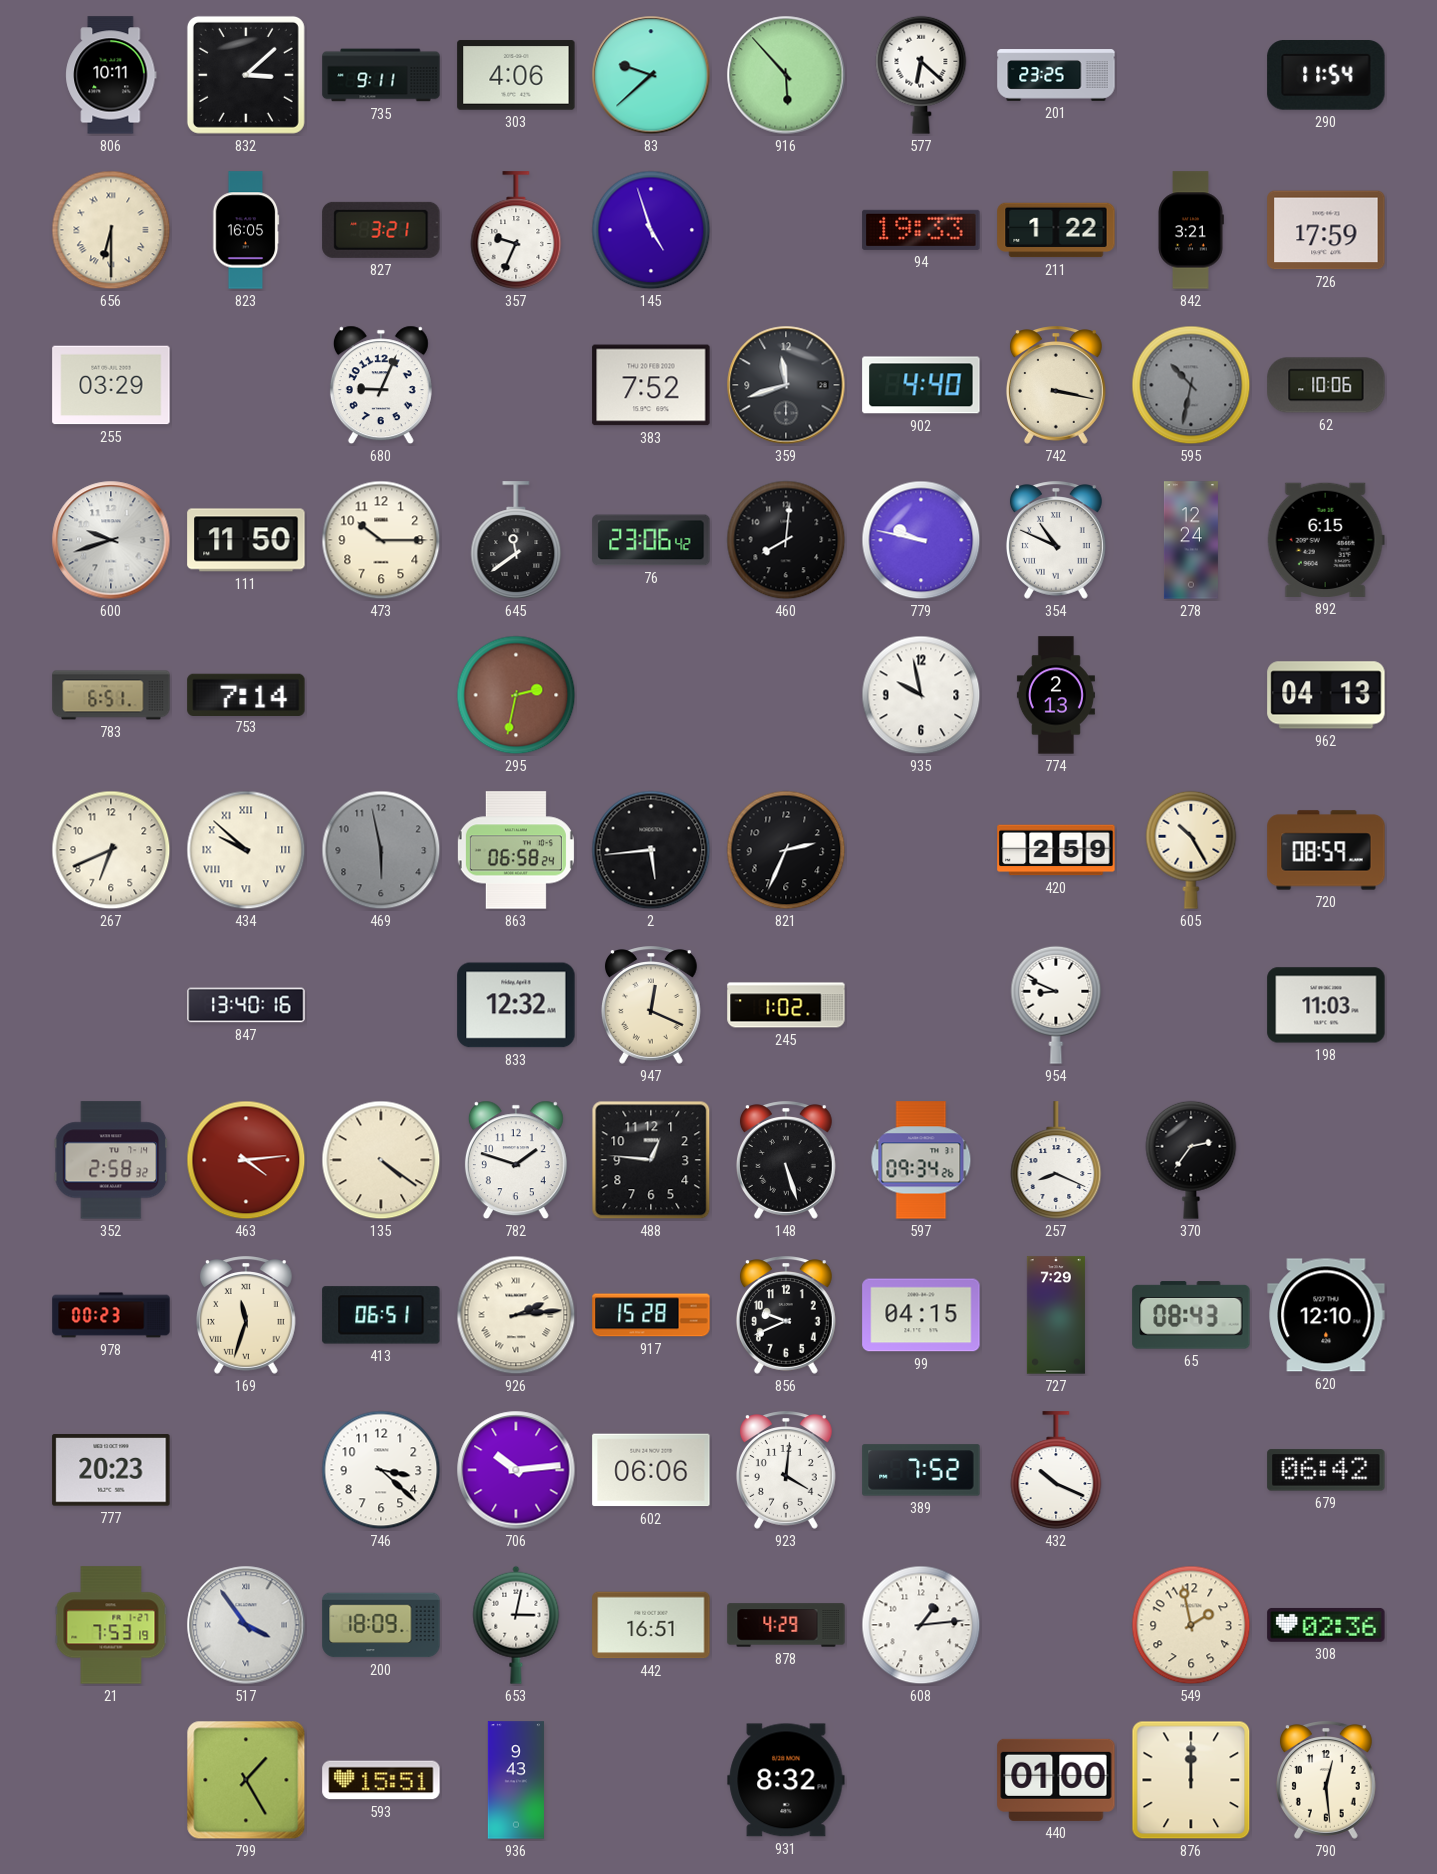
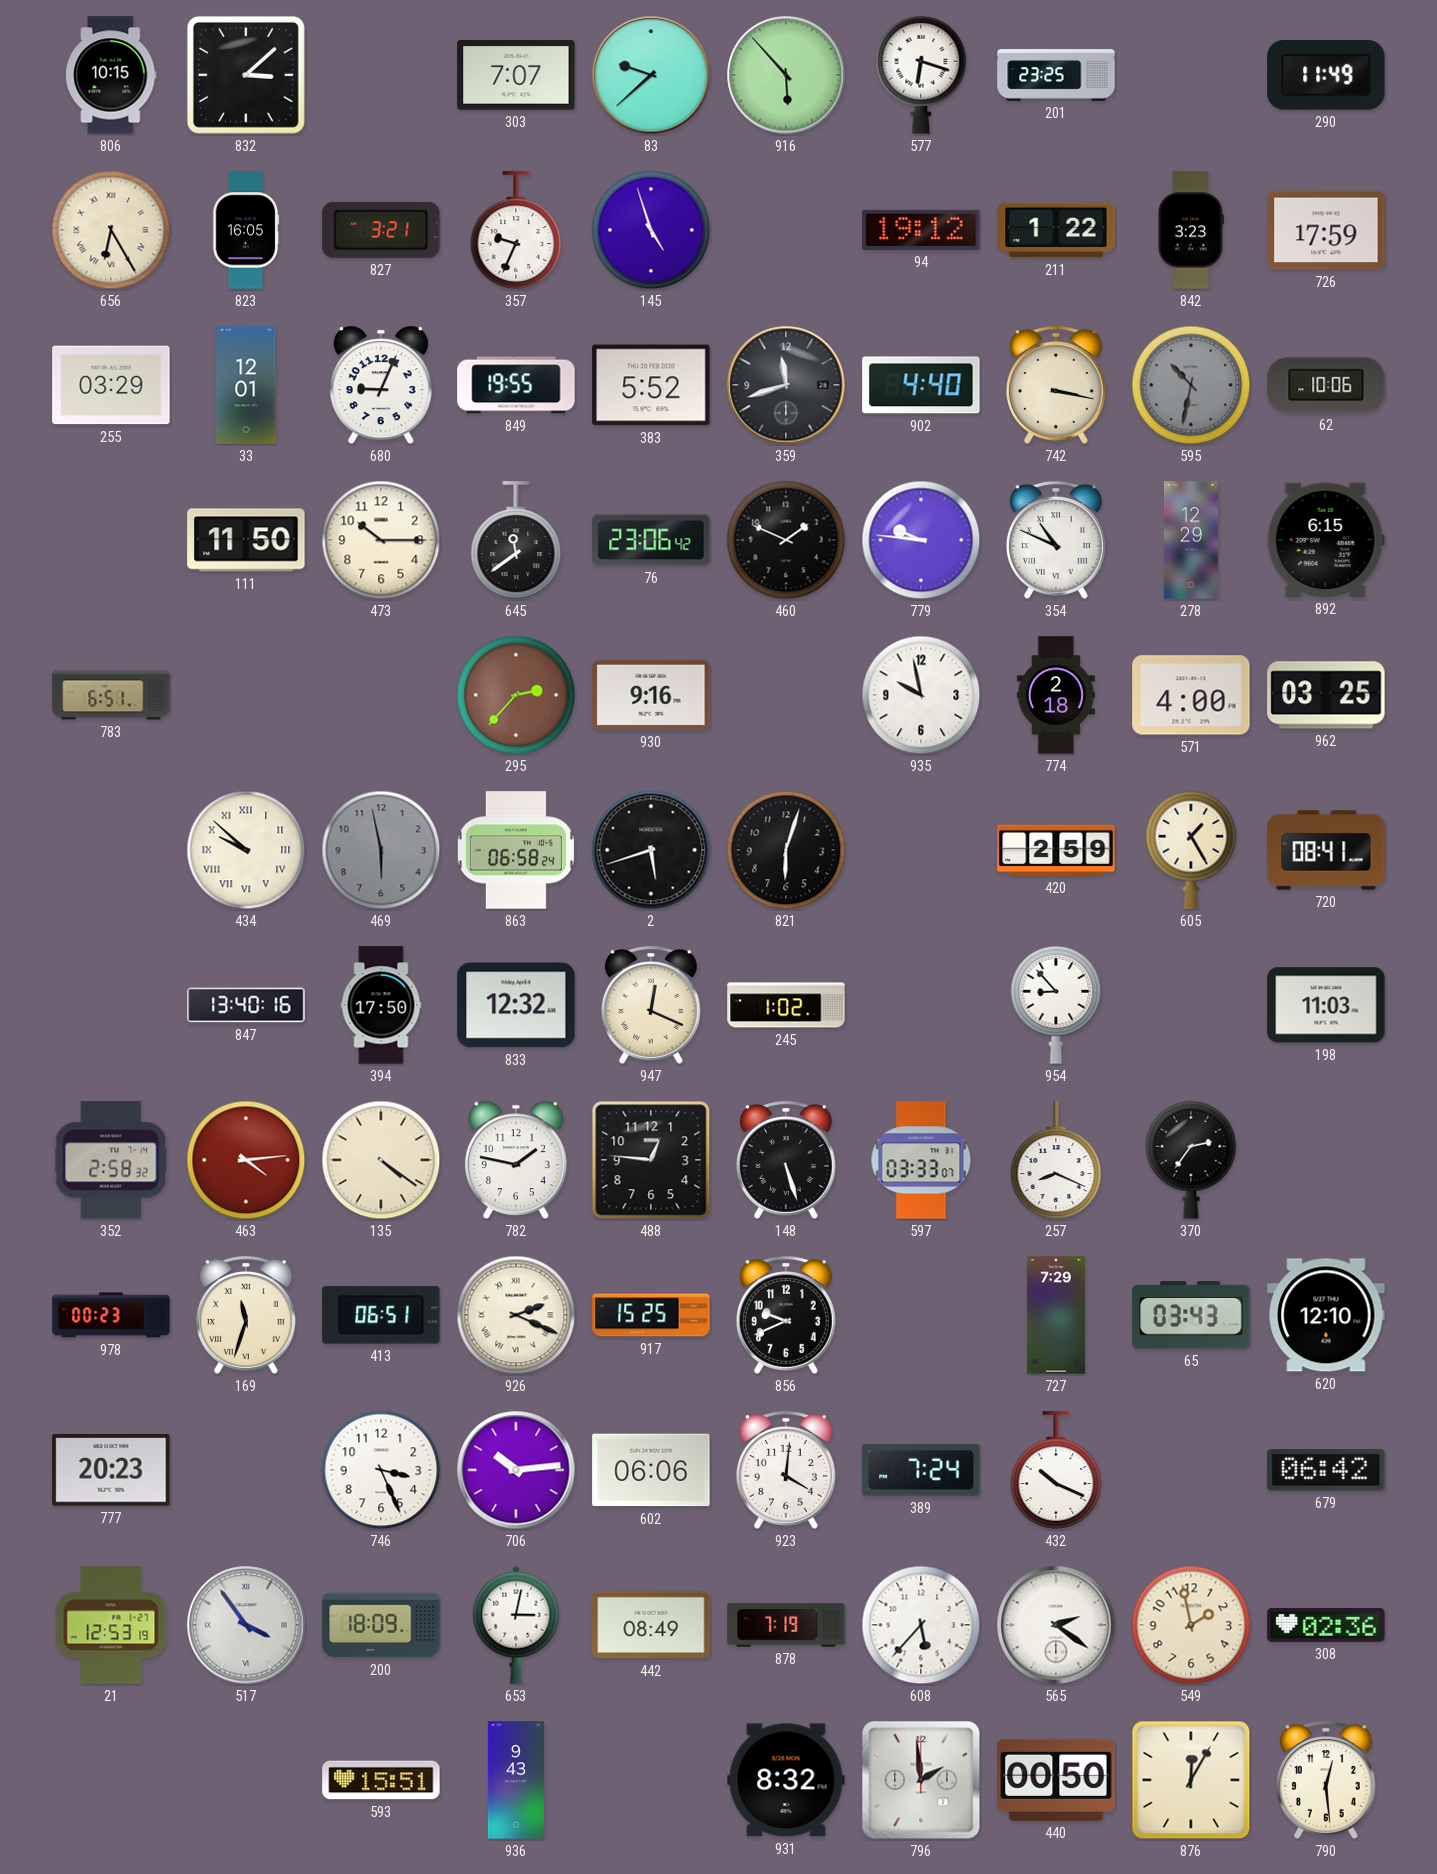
806: 10:11 -> 10:15
735: 9:11 -> none
303: 4:06 -> 7:07
577: 6:22 -> 6:18
290: 11:54 -> 11:49
656: 6:30 -> 6:25
94: 19:33 -> 19:12
842: 3:21 -> 3:23
33: none -> 12:01
849: none -> 19:55
383: 7:52 -> 5:52
600: 9:42 -> none
460: 8:01 -> 1:49
779: 9:47 -> 9:46
278: 12:24 -> 12:29
753: 7:14 -> none
295: 2:32 -> 2:37
930: none -> 9:16
774: 2:13 -> 2:18
571: none -> 4:00
962: 04:13 -> 03:25
267: 6:41 -> none
2: 5:44 -> 5:42
821: 2:34 -> 6:03
605: 10:25 -> 1:25
720: 08:59 -> 08:41
394: none -> 17:50
954: 8:49 -> 8:53
782: 1:48 -> 1:47
597: 09:34 -> 03:33
926: 2:14 -> 2:19
917: 15:28 -> 15:25
99: 04:15 -> none
65: 08:43 -> 03:43
746: 3:22 -> 3:26
389: 7:52 -> 7:24
21: 7:53 -> 12:53
442: 16:51 -> 08:49
878: 4:29 -> 7:19
608: 1:14 -> 5:37
565: none -> 2:21
799: 1:25 -> none
796: none -> 1:59
440: 01:00 -> 00:50
876: 12:00 -> 12:05
